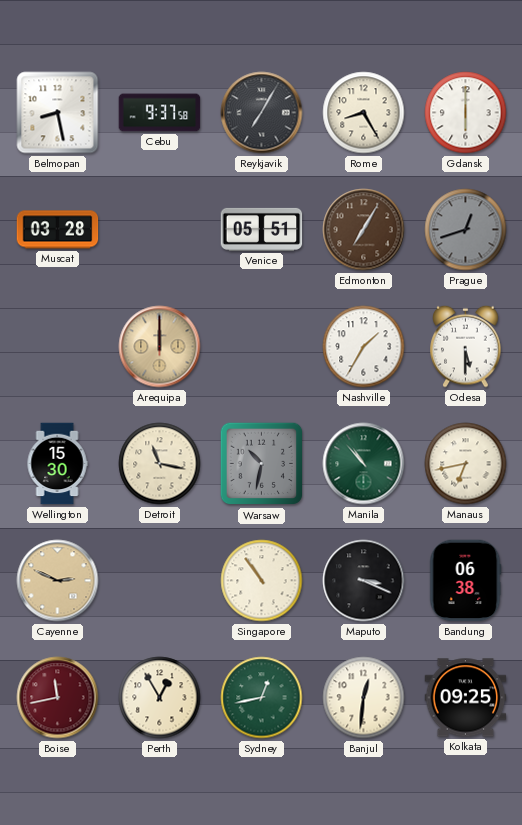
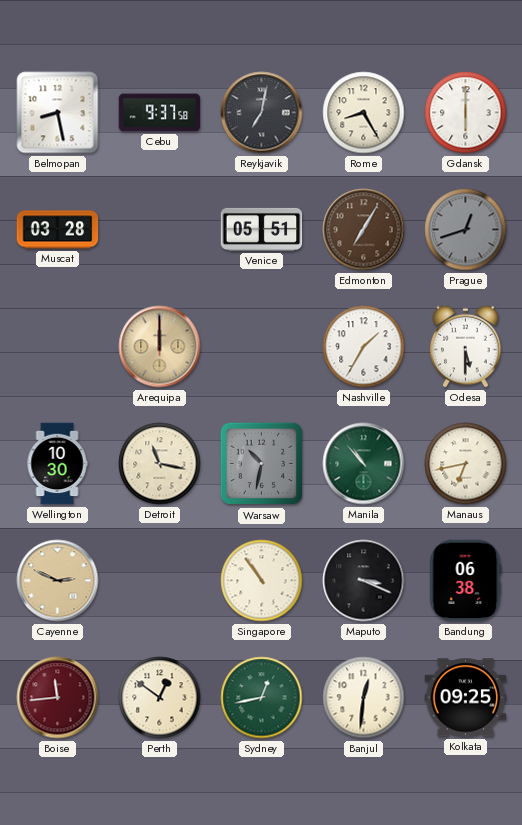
Reykjavik: 7:05 -> 7:02
Wellington: 15:30 -> 10:30
Boise: 11:43 -> 11:44
Perth: 12:55 -> 12:51
